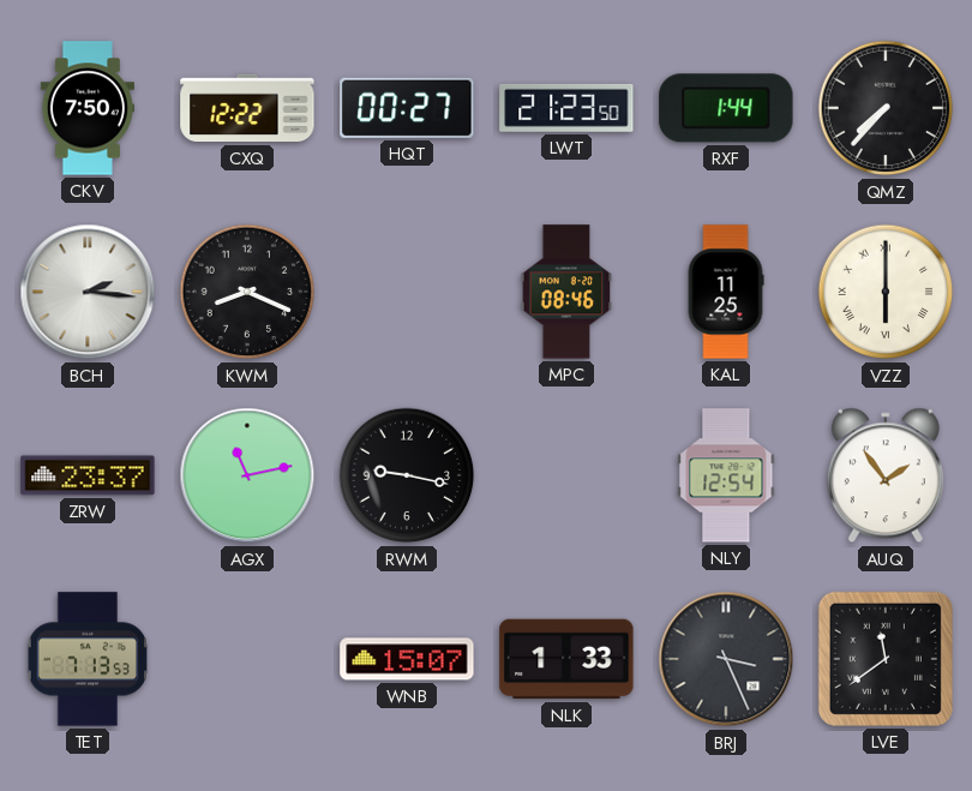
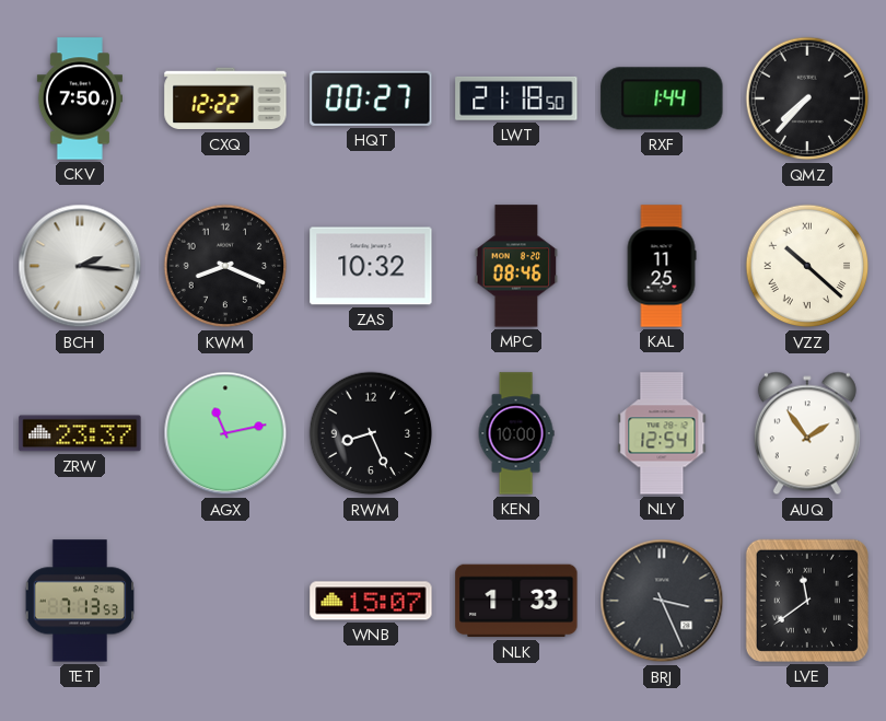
LWT: 21:23 -> 21:18
ZAS: none -> 10:32
VZZ: 6:00 -> 10:22
RWM: 9:17 -> 8:26
KEN: none -> 10:00
